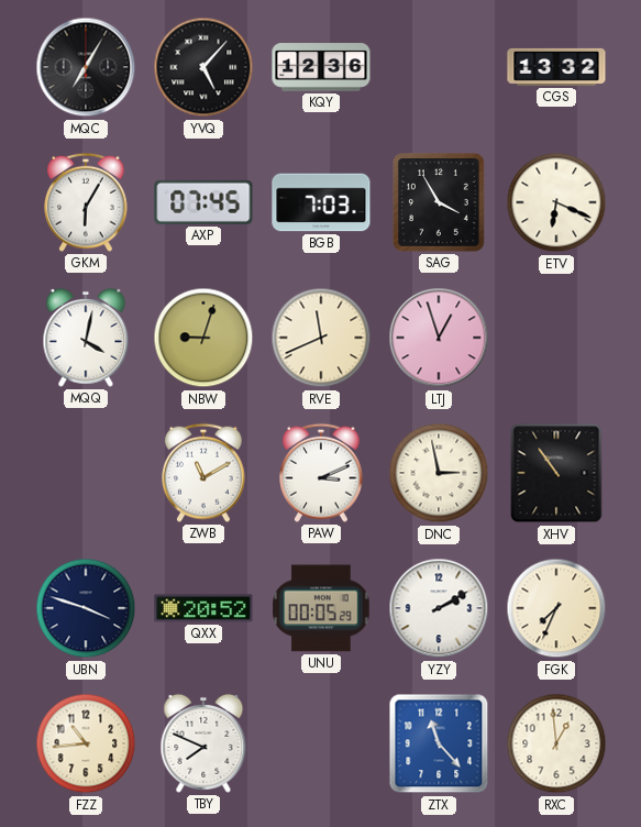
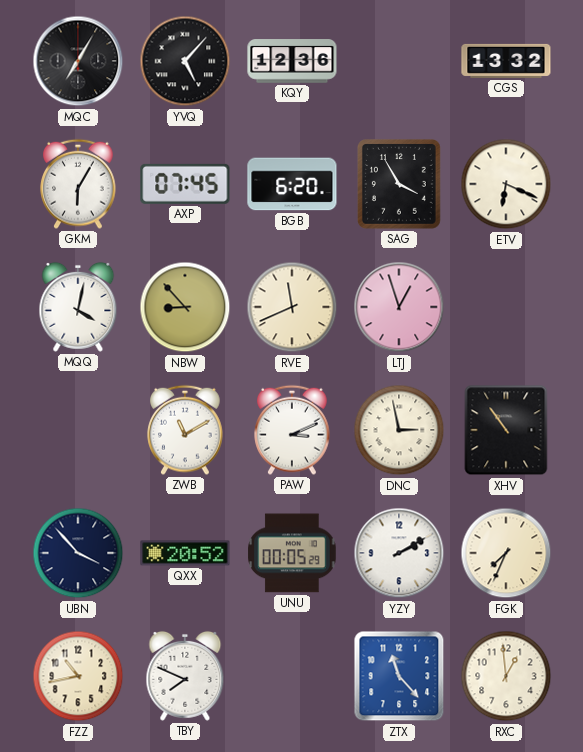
BGB: 7:03 -> 6:20
NBW: 9:03 -> 8:53
UBN: 3:48 -> 3:53
FZZ: 10:44 -> 10:43
